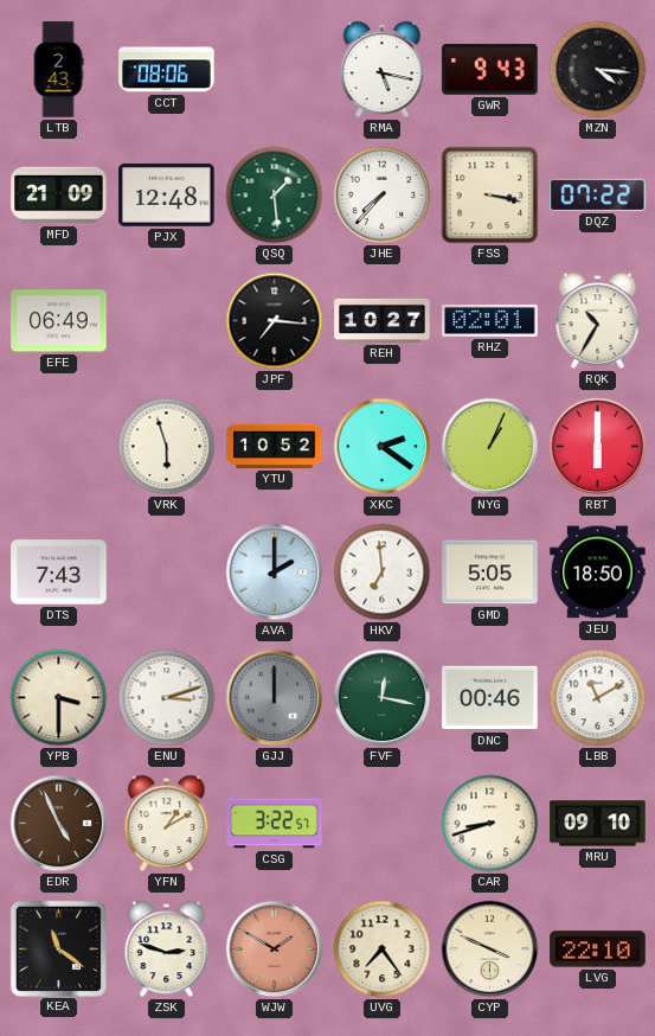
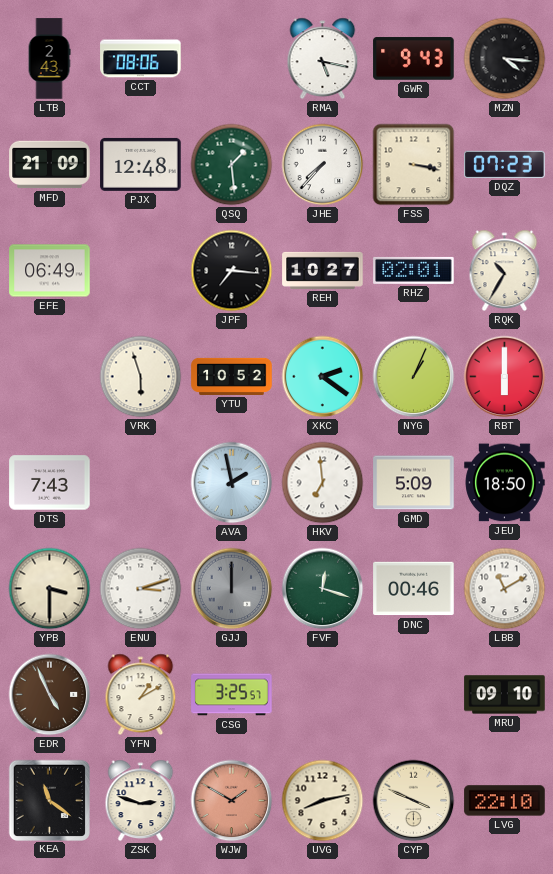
DQZ: 07:22 -> 07:23
AVA: 2:00 -> 1:58
GMD: 5:05 -> 5:09
FVF: 12:17 -> 12:18
CSG: 3:22 -> 3:25
CAR: 8:42 -> none
UVG: 7:24 -> 8:13
